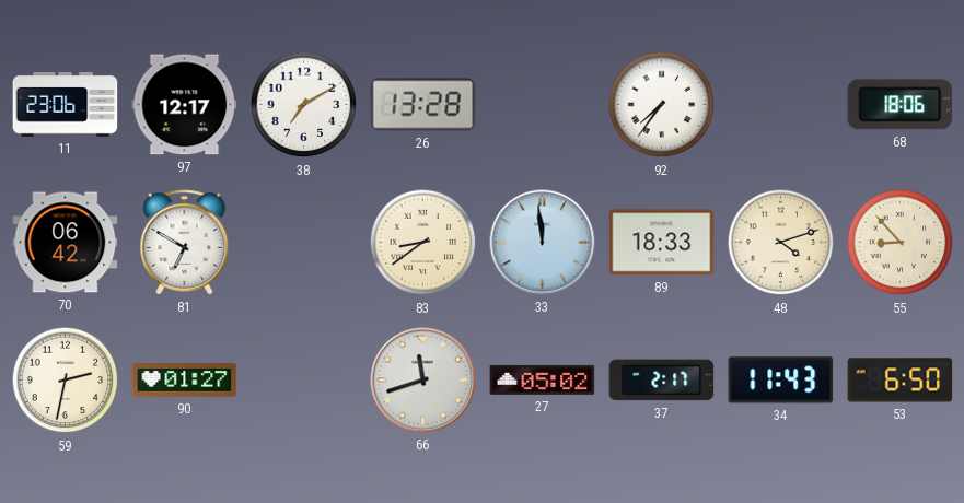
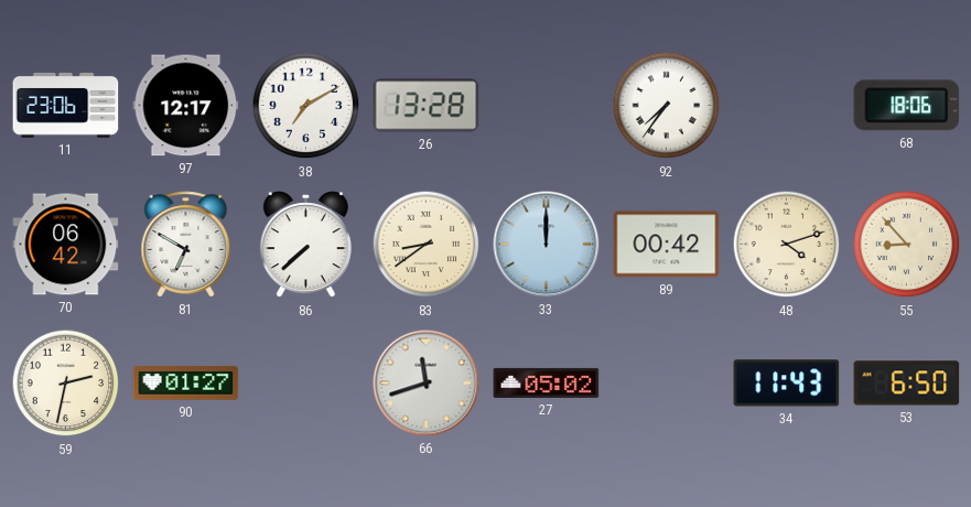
86: none -> 7:38
33: 11:59 -> 12:00
89: 18:33 -> 00:42
37: 2:17 -> none
